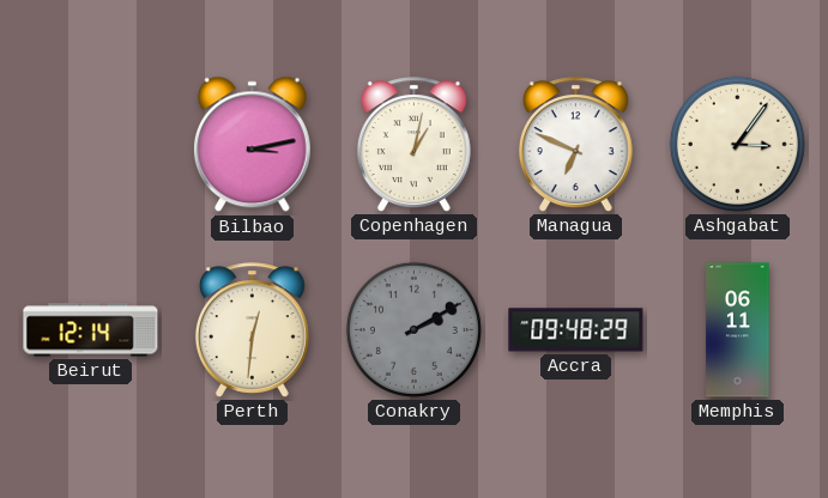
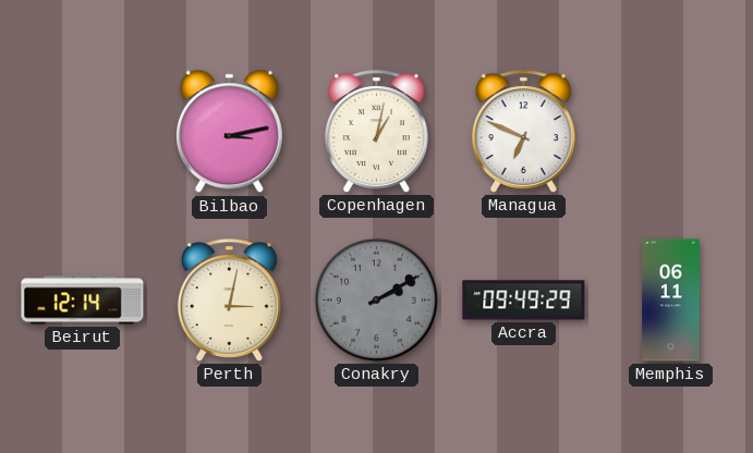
Ashgabat: 3:06 -> none
Perth: 12:31 -> 3:02
Accra: 09:48 -> 09:49
